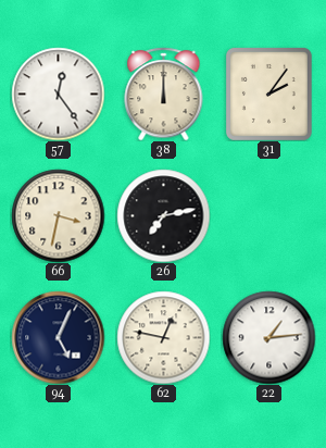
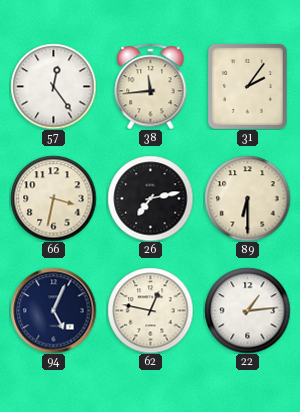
38: 12:00 -> 11:44
89: none -> 6:30
